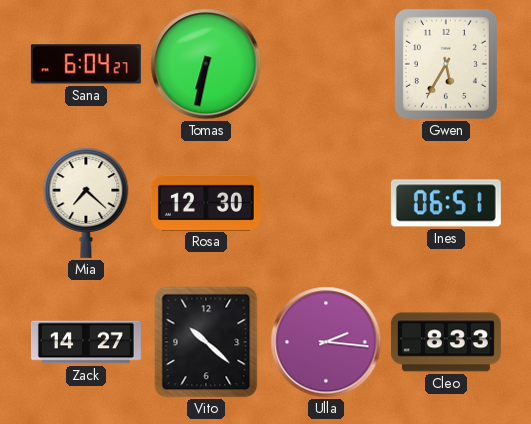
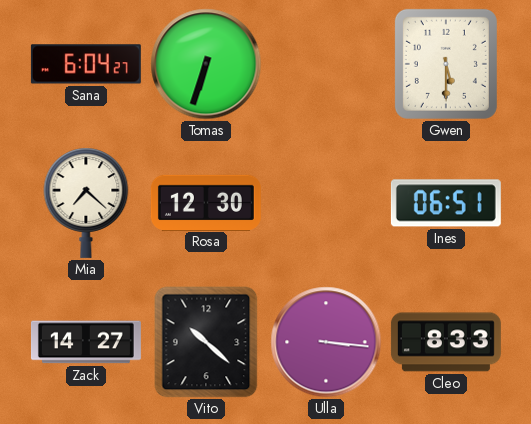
Tomas: 6:32 -> 6:33
Gwen: 5:35 -> 5:30
Ulla: 2:16 -> 3:16
